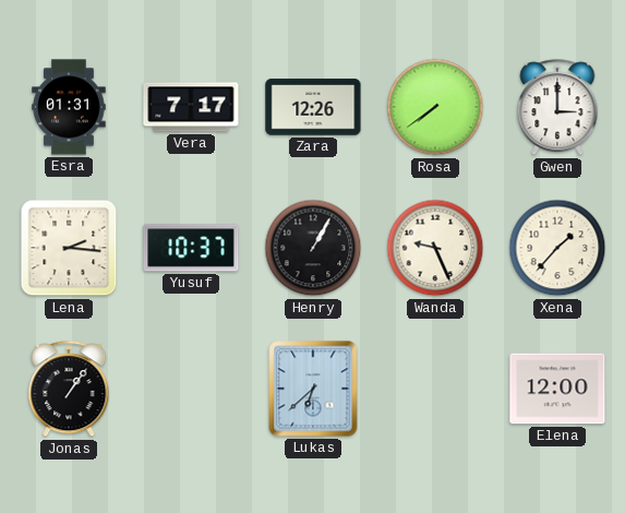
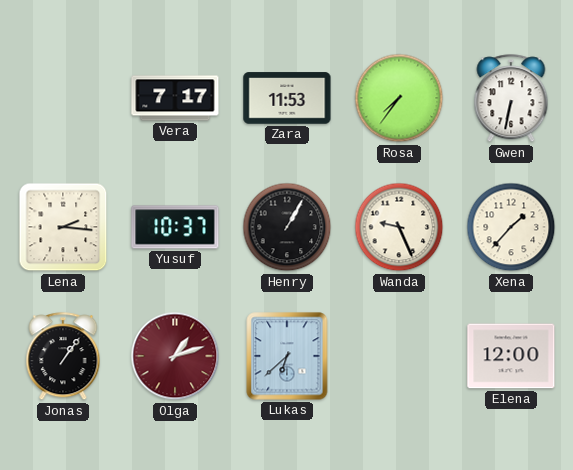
Esra: 01:31 -> none
Zara: 12:26 -> 11:53
Rosa: 7:39 -> 7:36
Gwen: 3:00 -> 6:32
Olga: none -> 1:12
